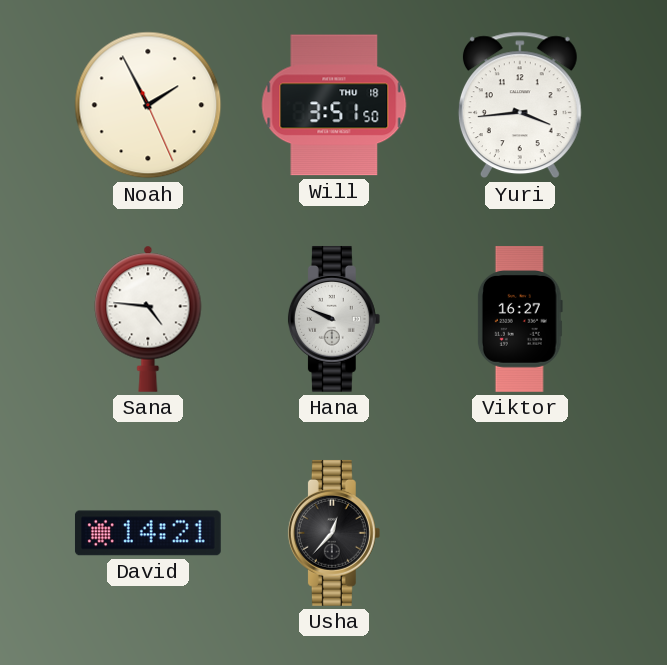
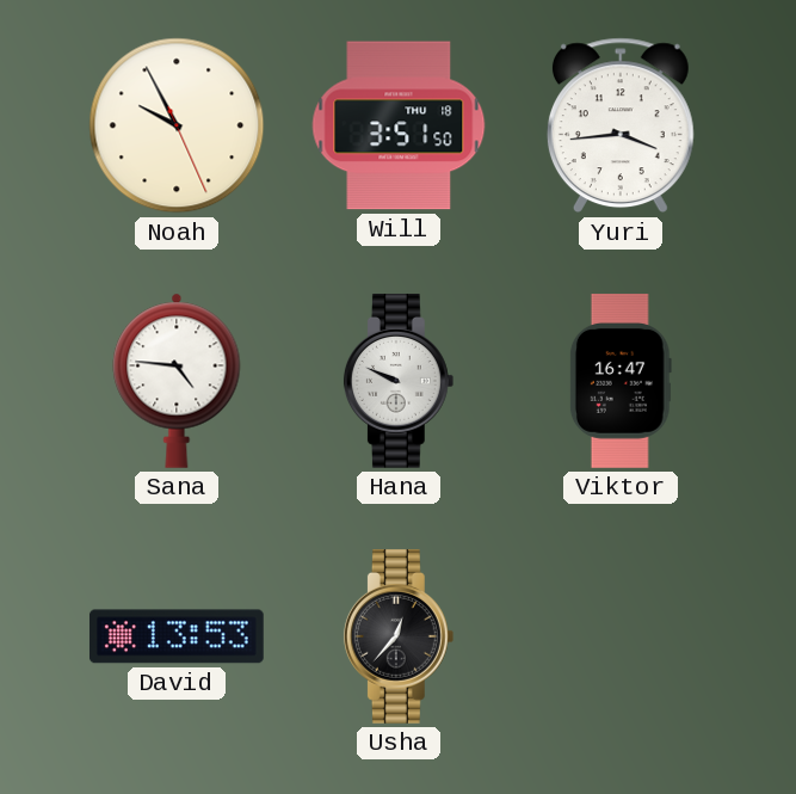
Noah: 1:55 -> 9:55
Viktor: 16:27 -> 16:47
David: 14:21 -> 13:53
